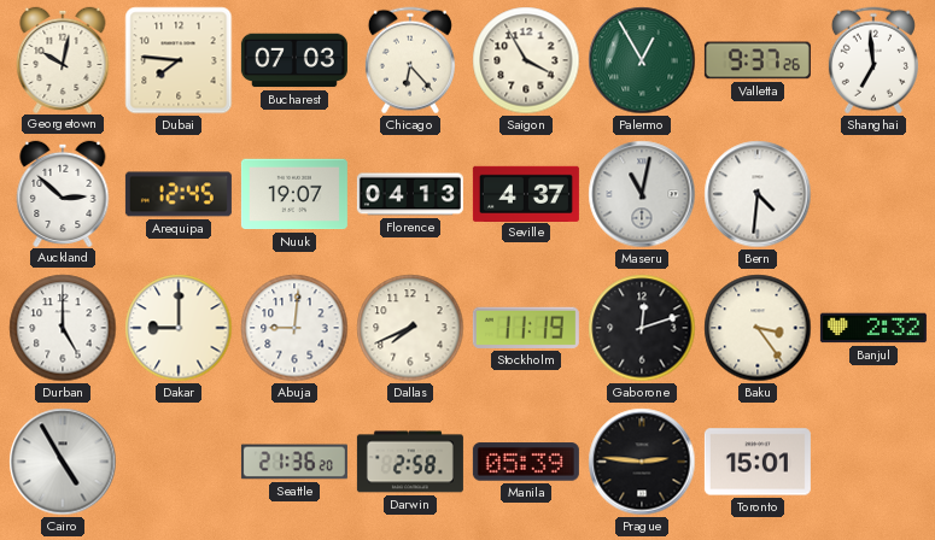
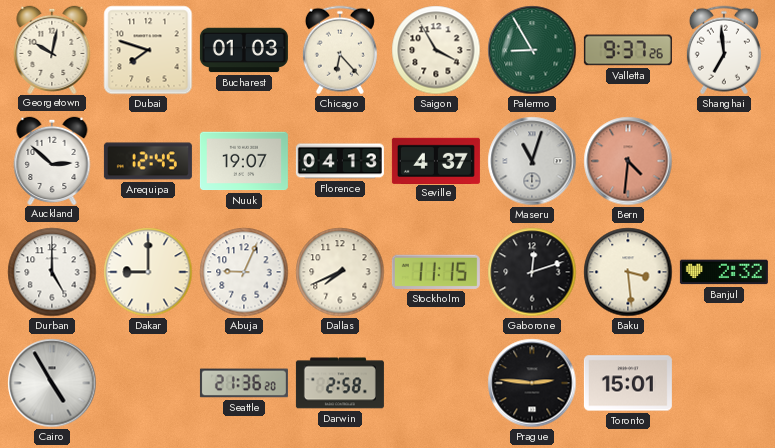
Dubai: 7:46 -> 7:48
Bucharest: 07:03 -> 01:03
Palermo: 12:55 -> 8:55
Maseru: 11:02 -> 11:03
Bern dial: white -> salmon
Abuja: 9:01 -> 9:04
Stockholm: 11:19 -> 11:15
Baku: 3:24 -> 3:29
Manila: 05:39 -> none
